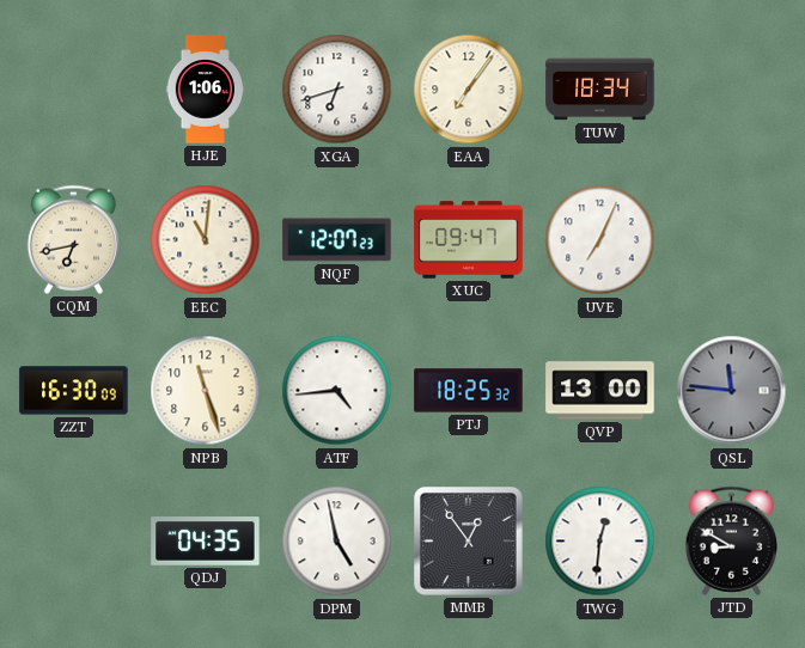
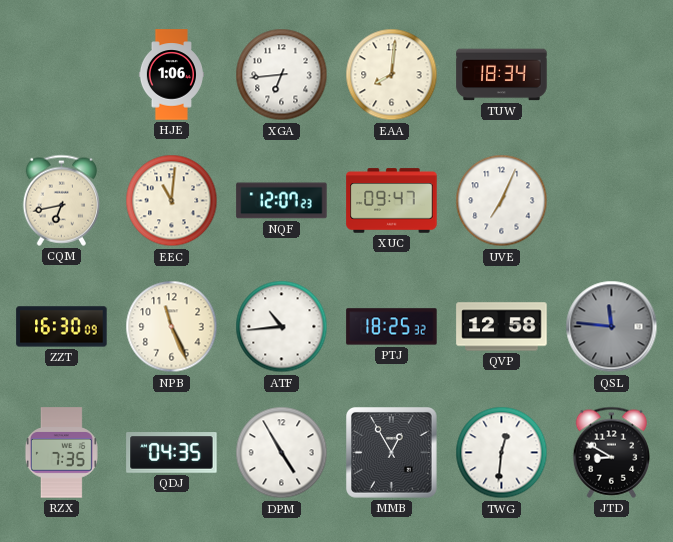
XGA: 6:42 -> 6:44
EAA: 7:06 -> 8:01
NPB: 11:27 -> 11:26
ATF: 4:44 -> 10:44
QVP: 13:00 -> 12:58
RZX: none -> 7:35
DPM: 4:58 -> 4:55
MMB: 12:54 -> 12:55
